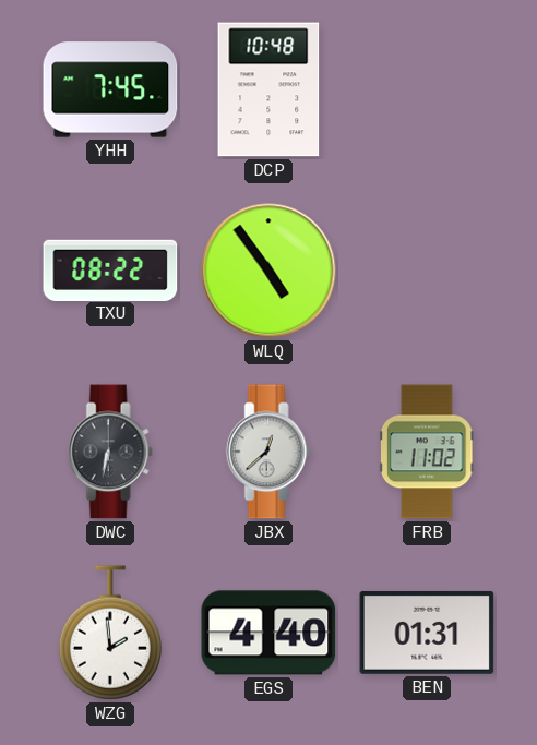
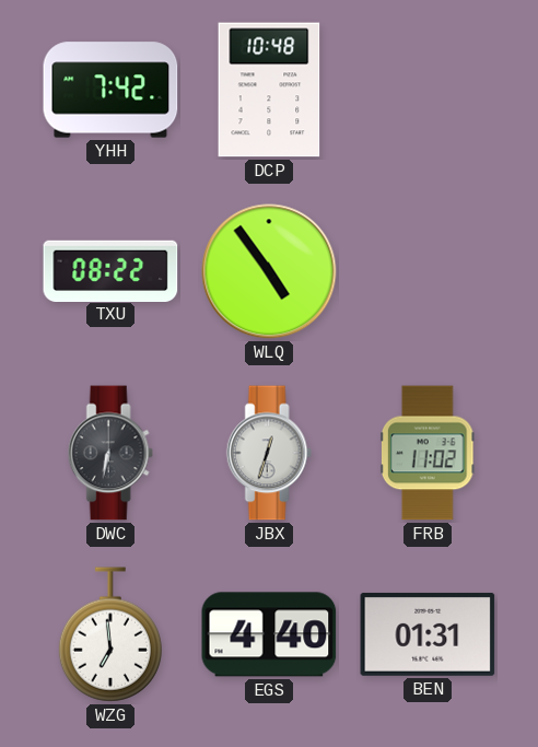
YHH: 7:45 -> 7:42
JBX: 12:38 -> 12:33
WZG: 1:59 -> 6:59
